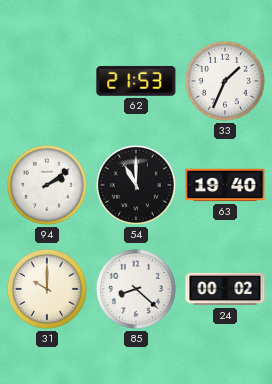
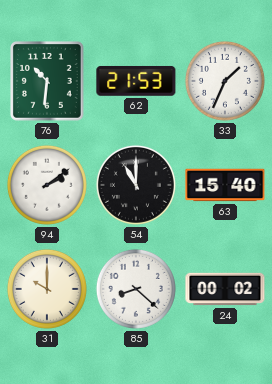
76: none -> 10:31
63: 19:40 -> 15:40
